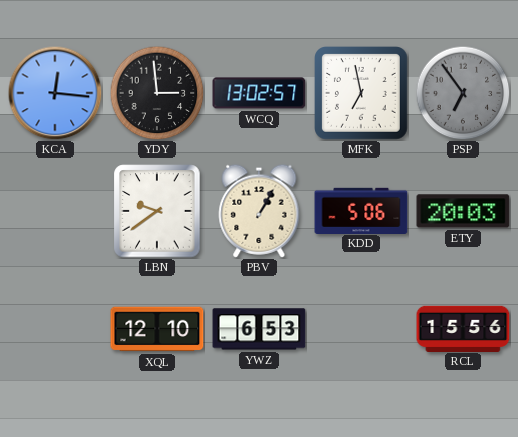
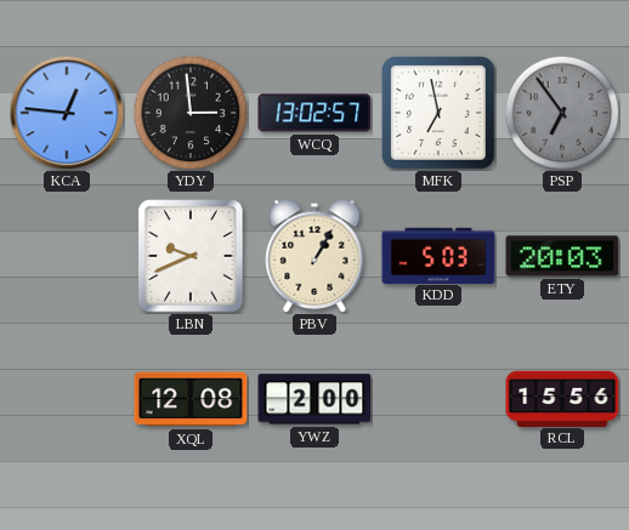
KCA: 12:16 -> 12:46
LBN: 9:39 -> 9:41
KDD: 5:06 -> 5:03
XQL: 12:10 -> 12:08
YWZ: 6:53 -> 2:00
